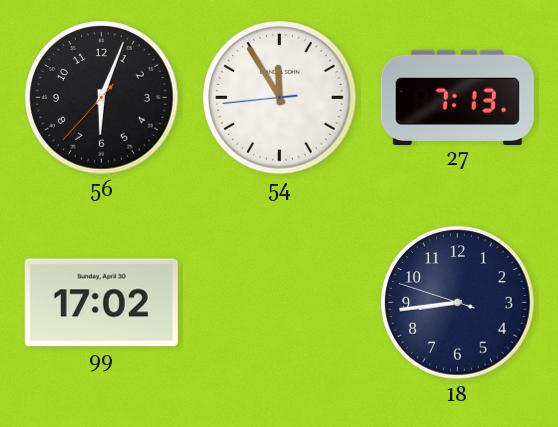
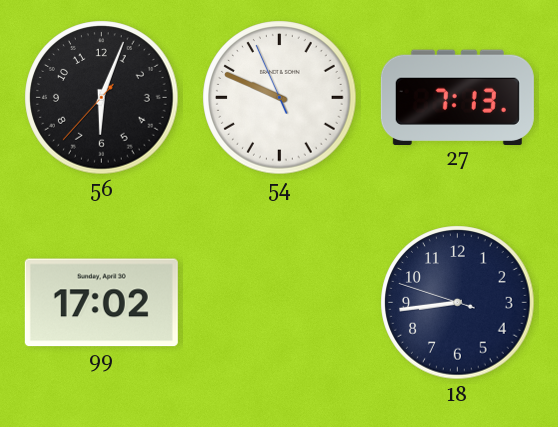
54: 11:54 -> 9:48
